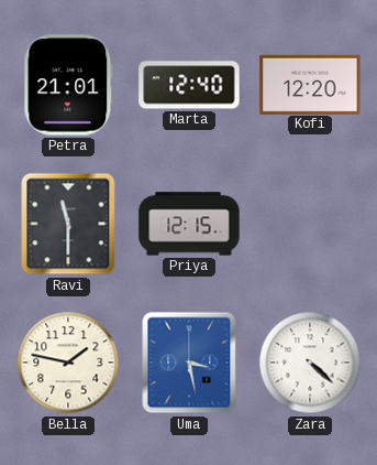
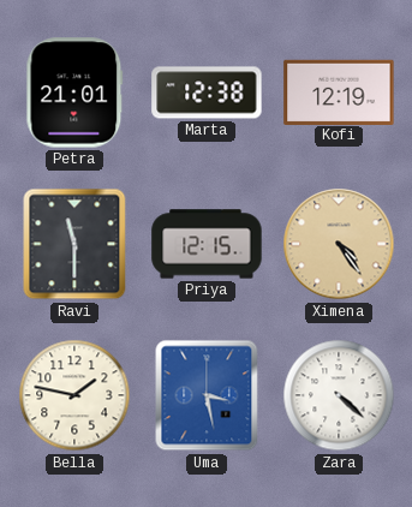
Marta: 12:40 -> 12:38
Kofi: 12:20 -> 12:19
Ximena: none -> 4:24
